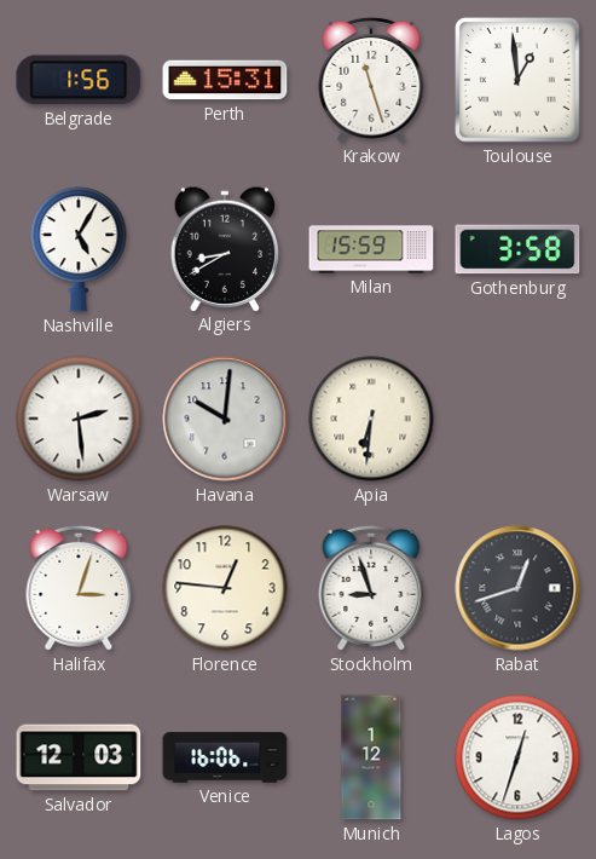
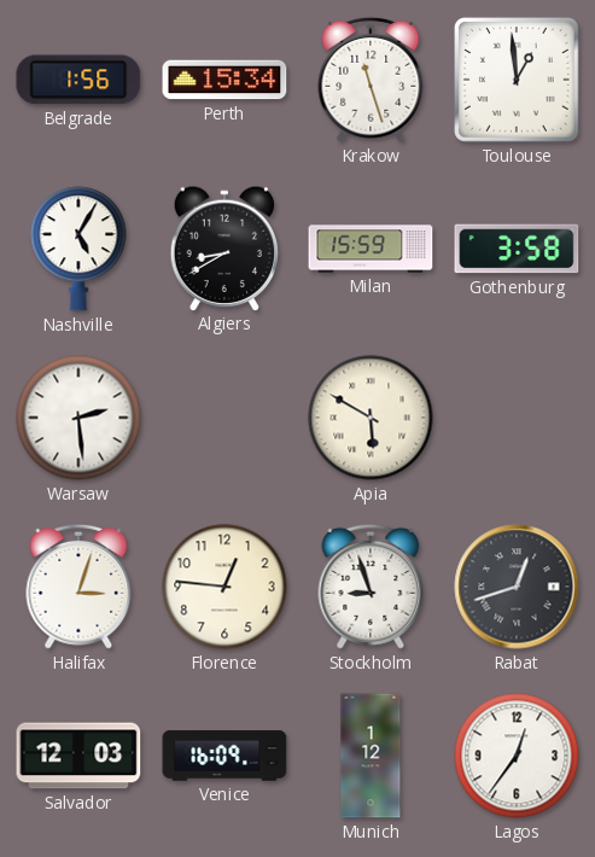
Perth: 15:31 -> 15:34
Havana: 10:01 -> none
Apia: 6:31 -> 5:50
Venice: 16:06 -> 16:09
Lagos: 12:33 -> 12:36
